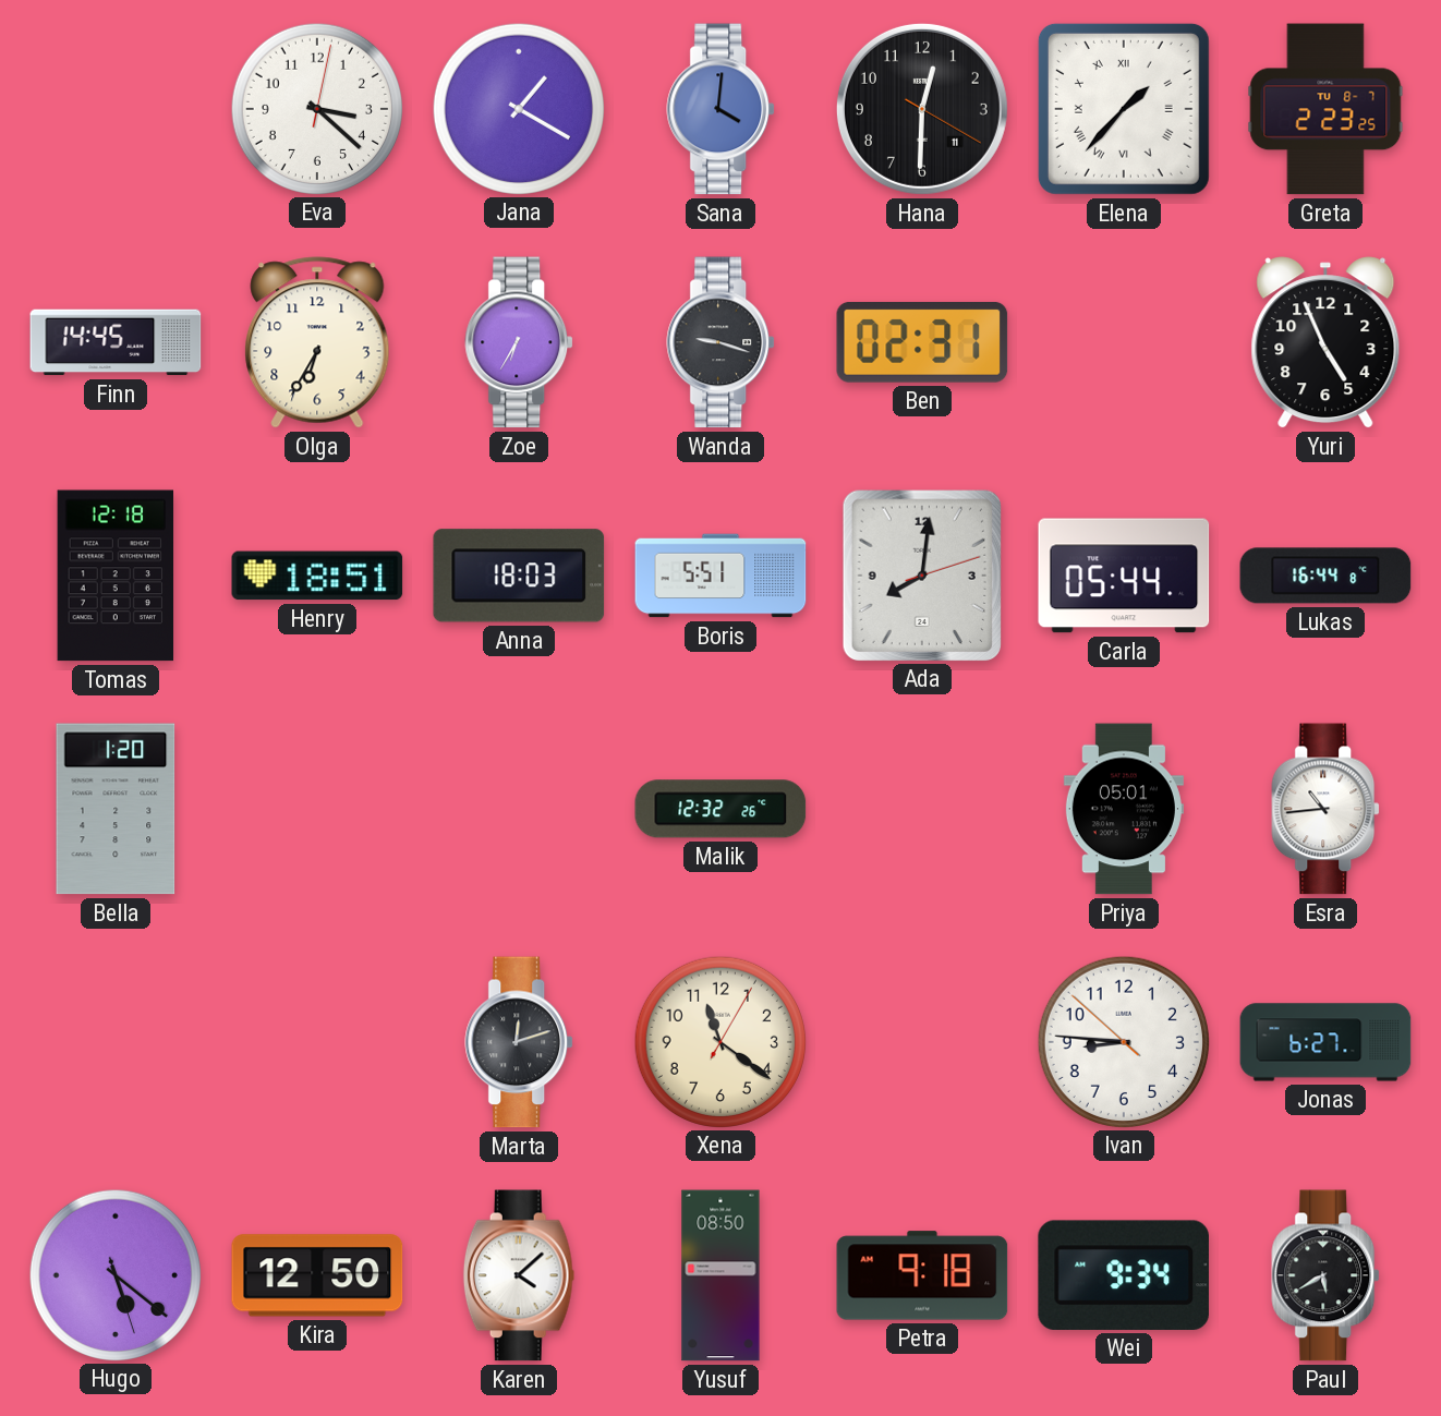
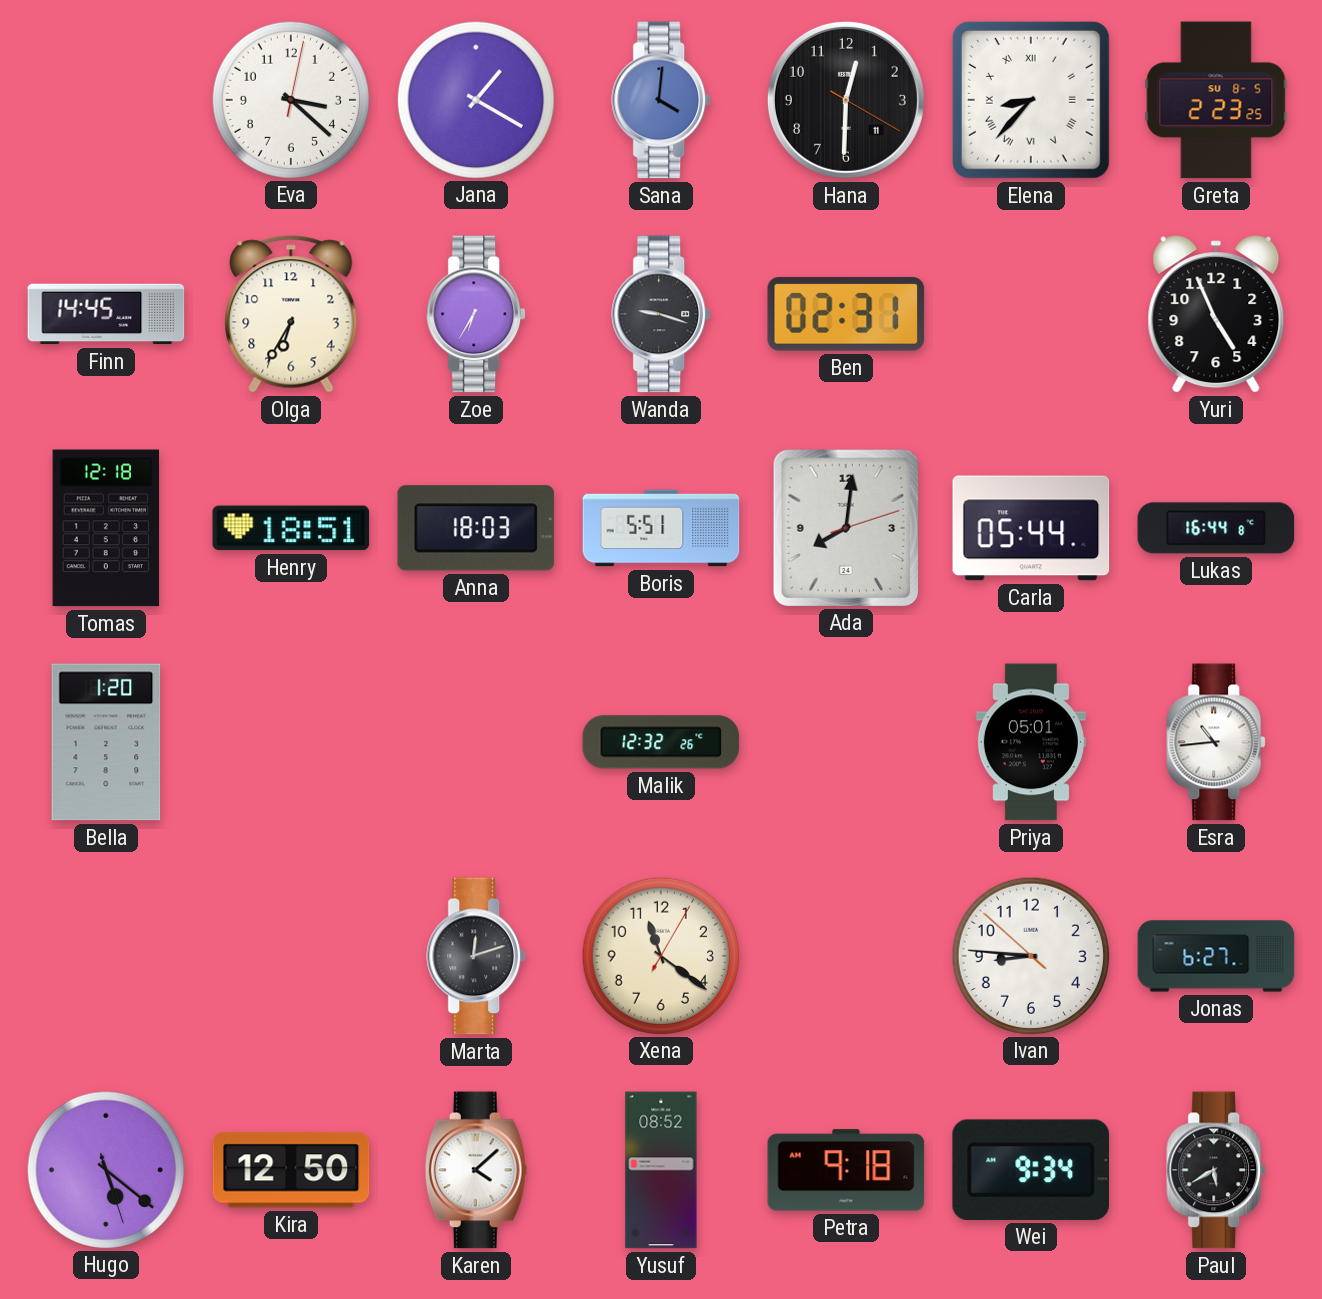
Elena: 1:37 -> 8:37
Greta date: TU 8-7 -> SU 8-5
Yusuf: 08:50 -> 08:52
